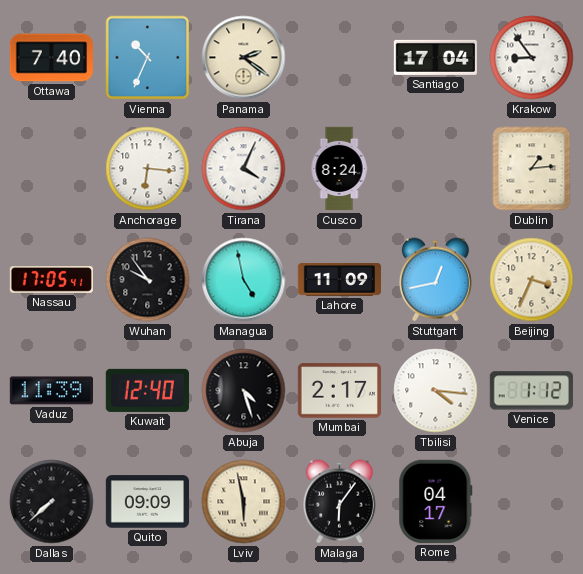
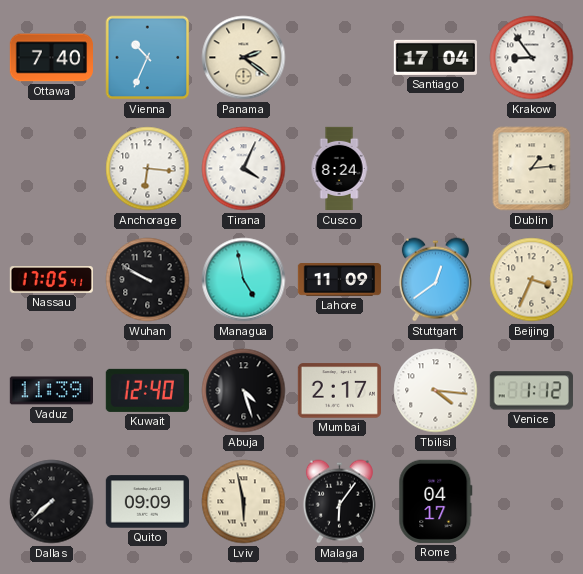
Wuhan: 9:54 -> 9:50
Stuttgart: 12:43 -> 12:39
